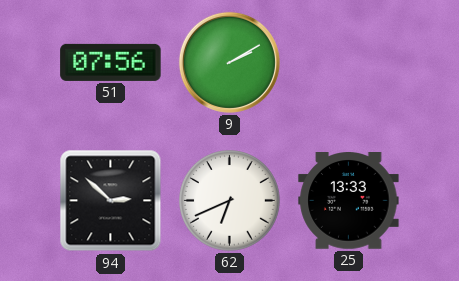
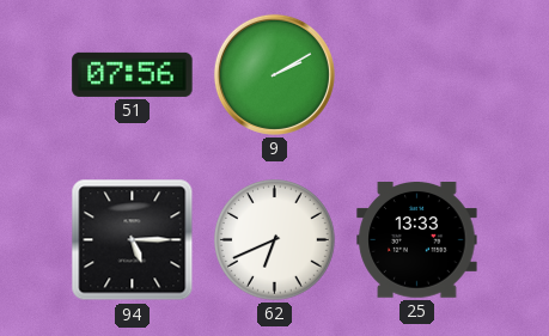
94: 2:52 -> 5:15
